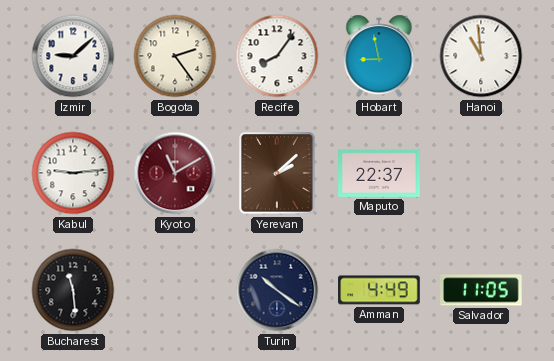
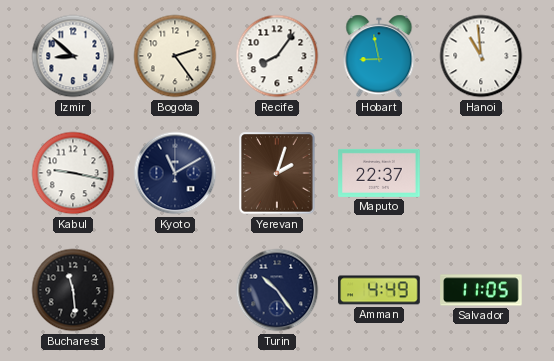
Izmir: 9:08 -> 8:52
Kabul: 9:14 -> 9:17
Kyoto dial: burgundy -> navy
Yerevan: 2:08 -> 2:03
Turin: 10:21 -> 10:24
